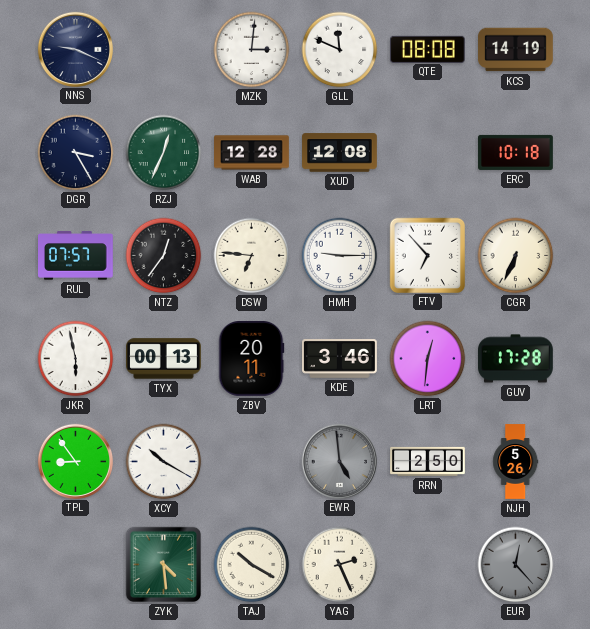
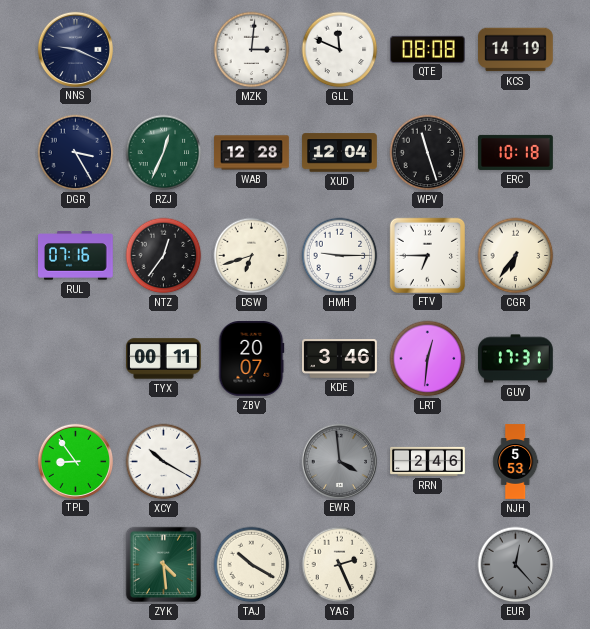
XUD: 12:08 -> 12:04
WPV: none -> 11:27
RUL: 07:57 -> 07:16
DSW: 6:46 -> 6:42
FTV: 6:53 -> 6:45
CGR: 6:34 -> 6:36
JKR: 5:58 -> none
TYX: 00:13 -> 00:11
ZBV: 20:11 -> 20:07
GUV: 17:28 -> 17:31
EWR: 4:59 -> 3:59
RRN: 2:50 -> 2:46
NJH: 5:26 -> 5:53
